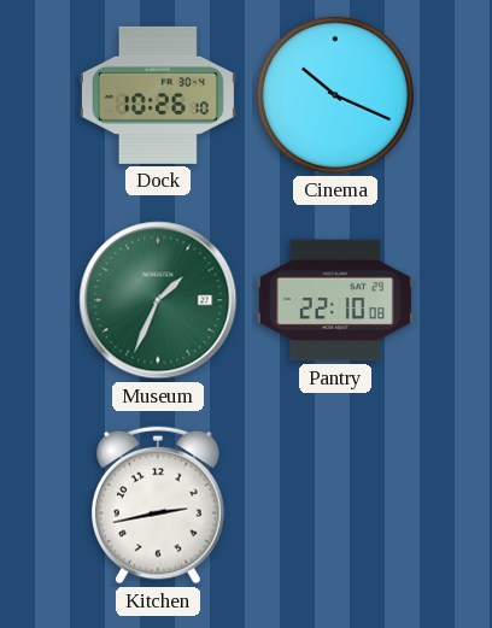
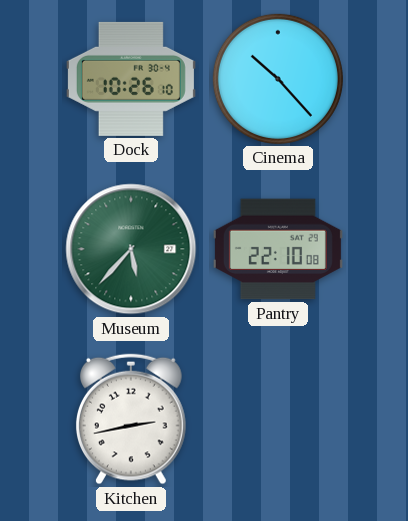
Cinema: 10:19 -> 10:23
Museum: 1:34 -> 5:37
